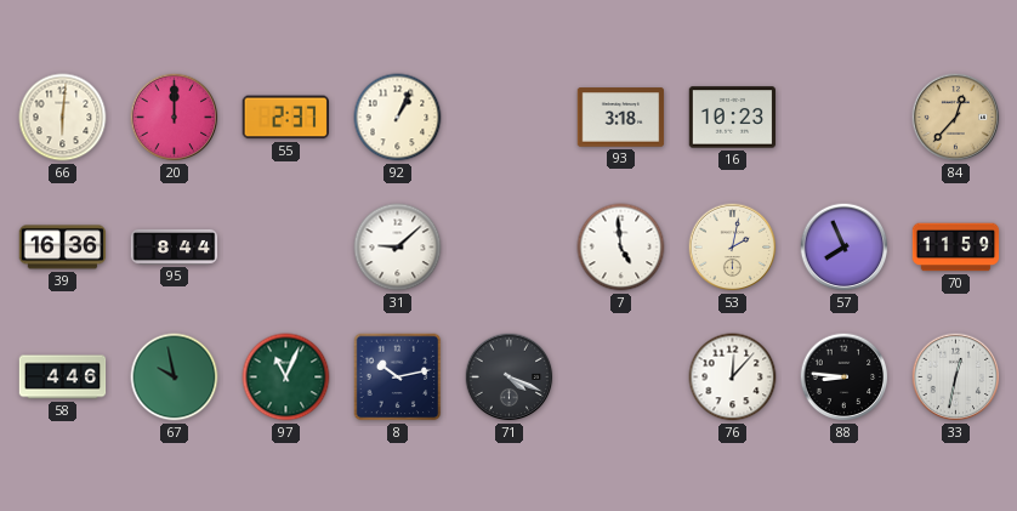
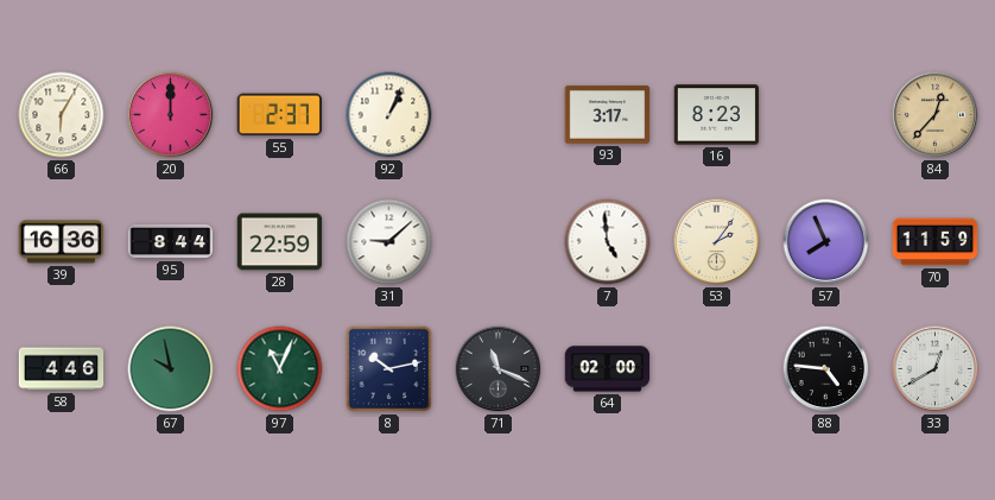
66: 6:01 -> 6:05
93: 3:18 -> 3:17
16: 10:23 -> 8:23
28: none -> 22:59
53: 2:02 -> 2:06
71: 4:19 -> 11:19
64: none -> 02:00
76: 12:07 -> none
88: 8:46 -> 4:46
33: 12:32 -> 12:40
